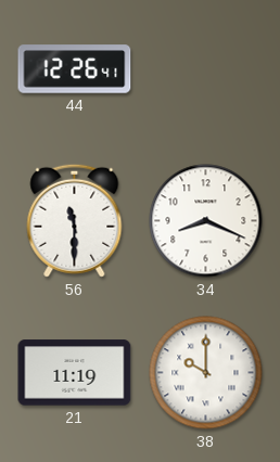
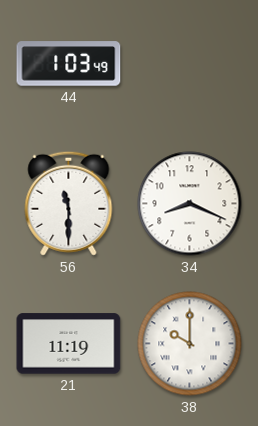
44: 12:26 -> 1:03
